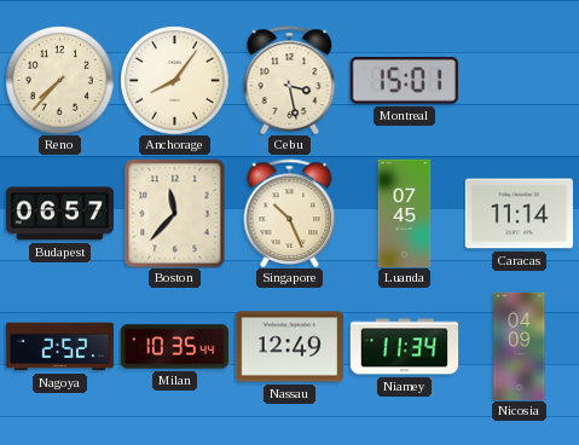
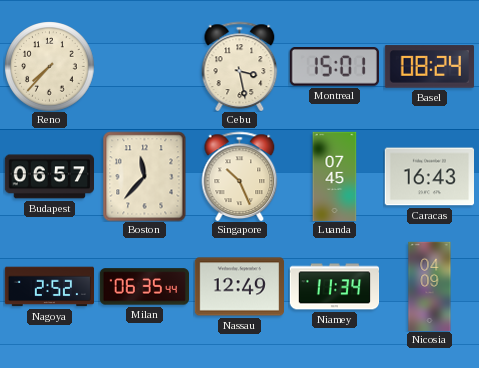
Anchorage: 8:06 -> none
Basel: none -> 08:24
Caracas: 11:14 -> 16:43
Milan: 10:35 -> 06:35
